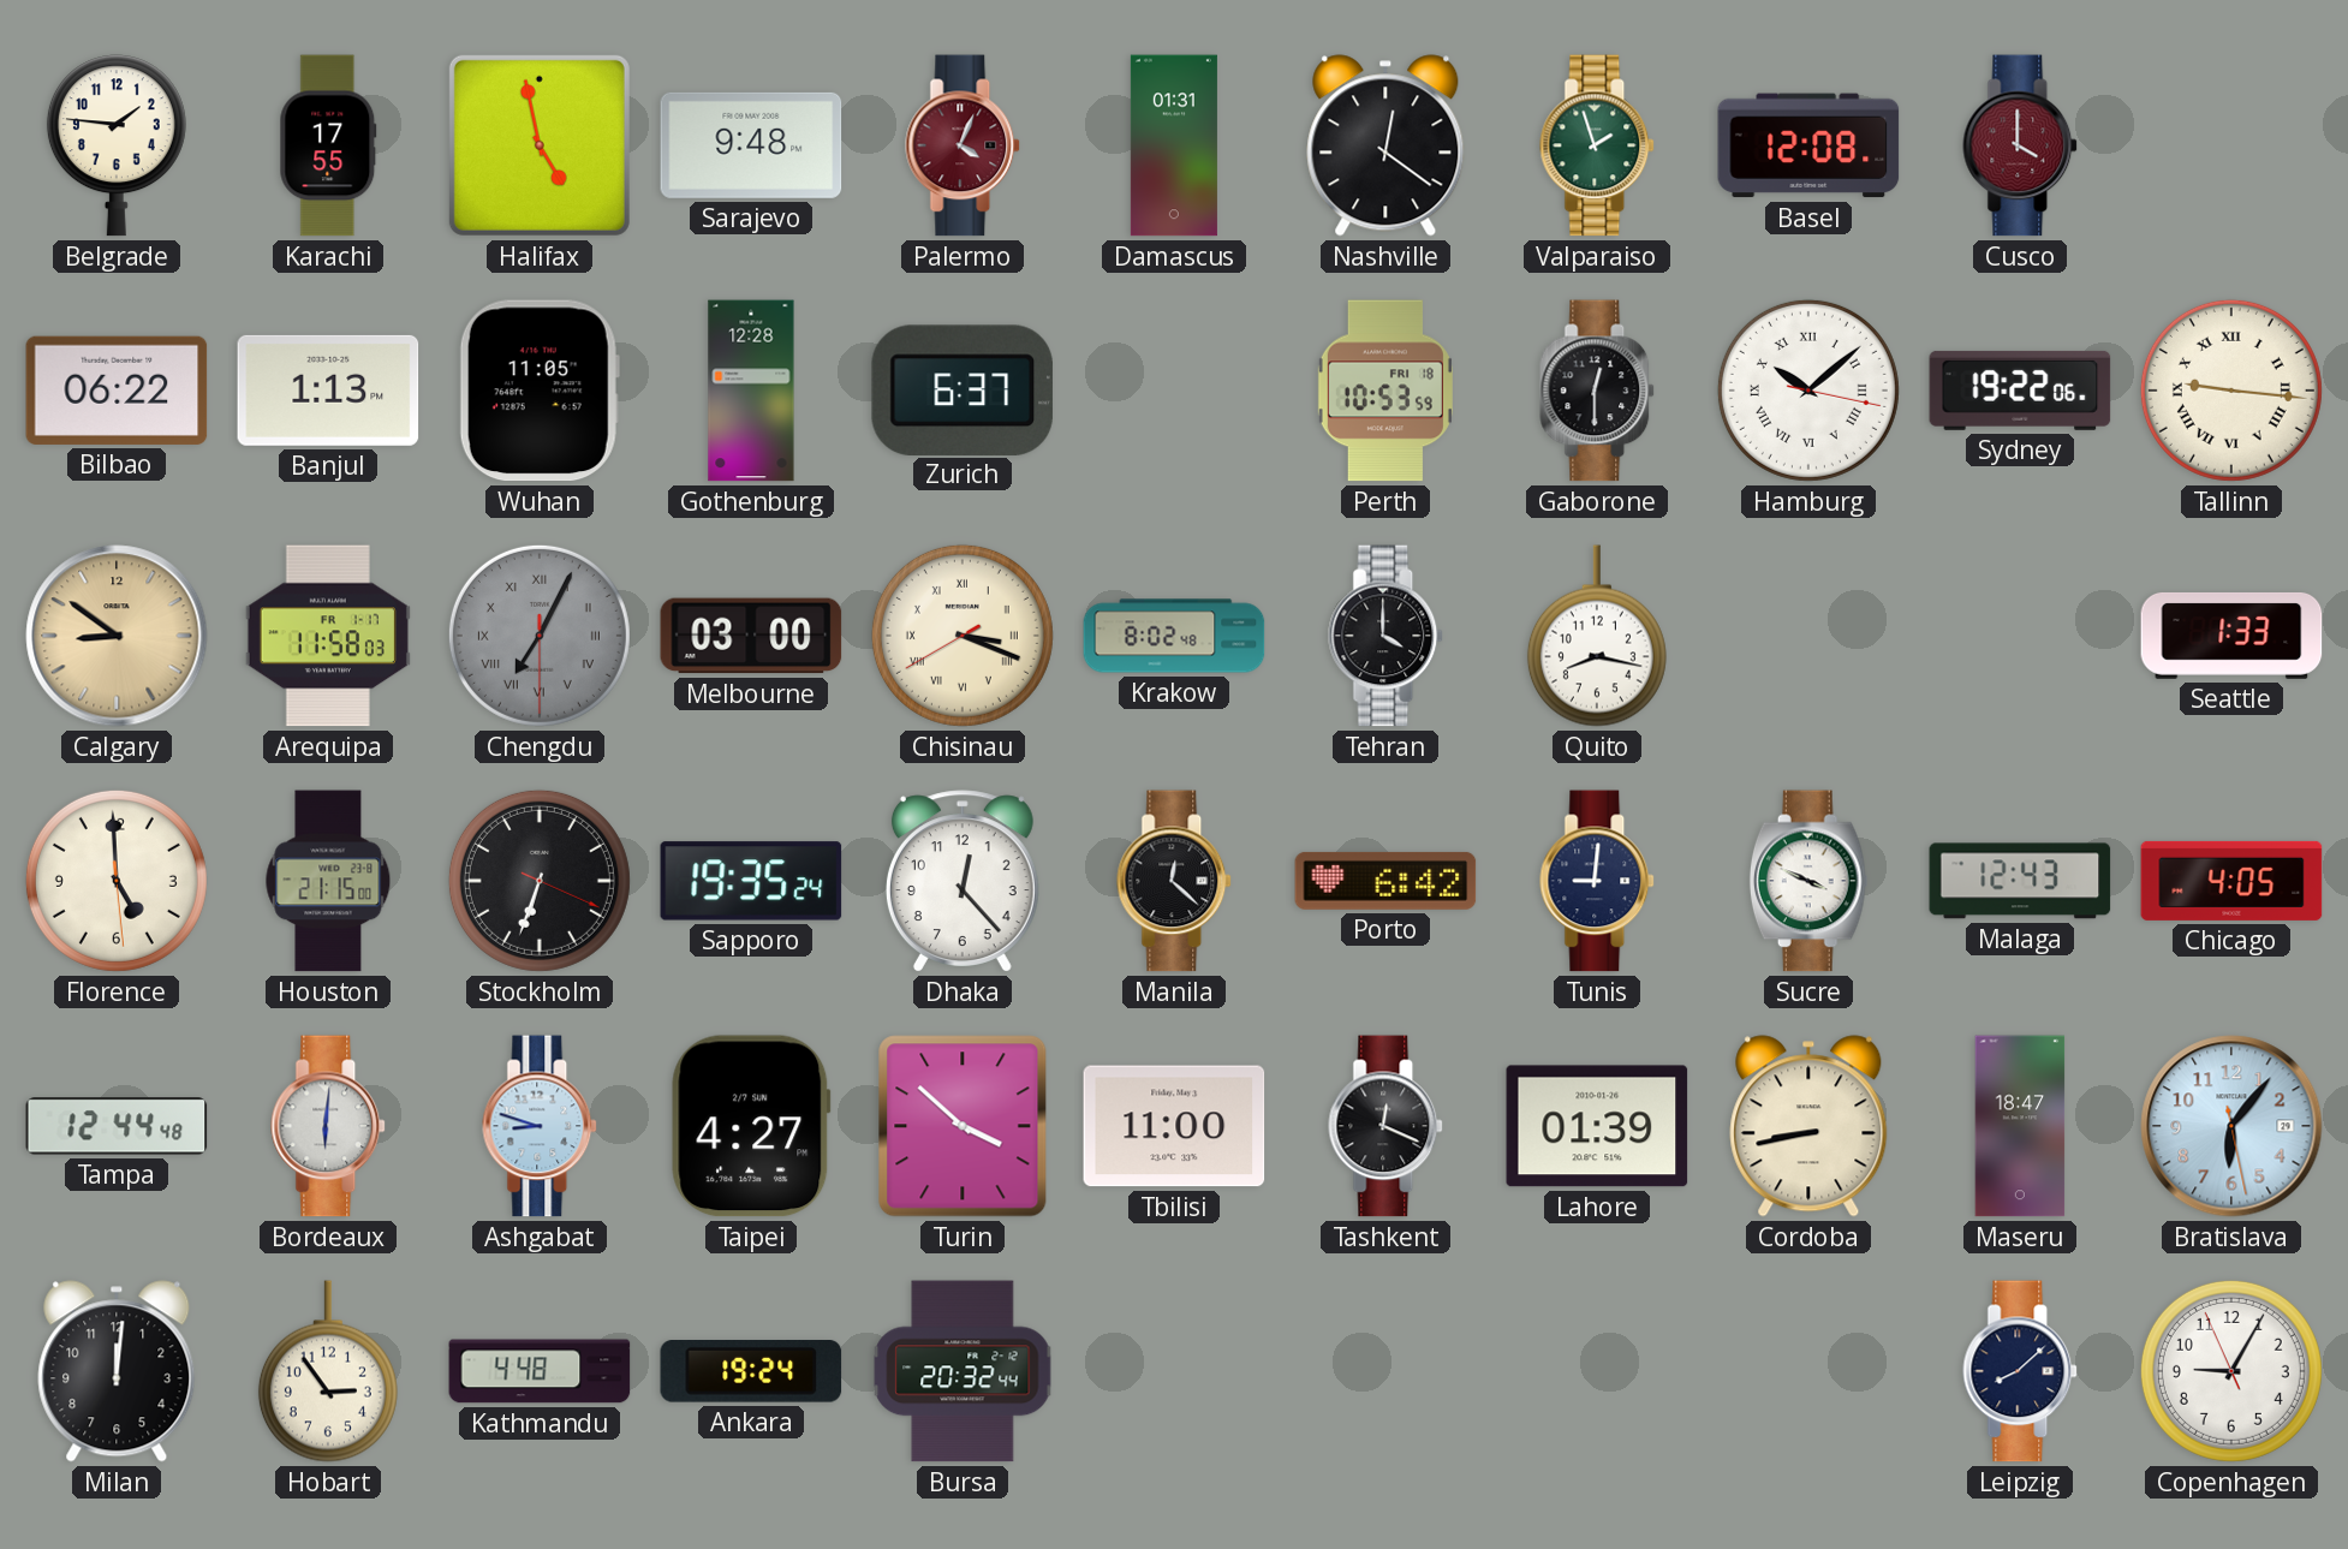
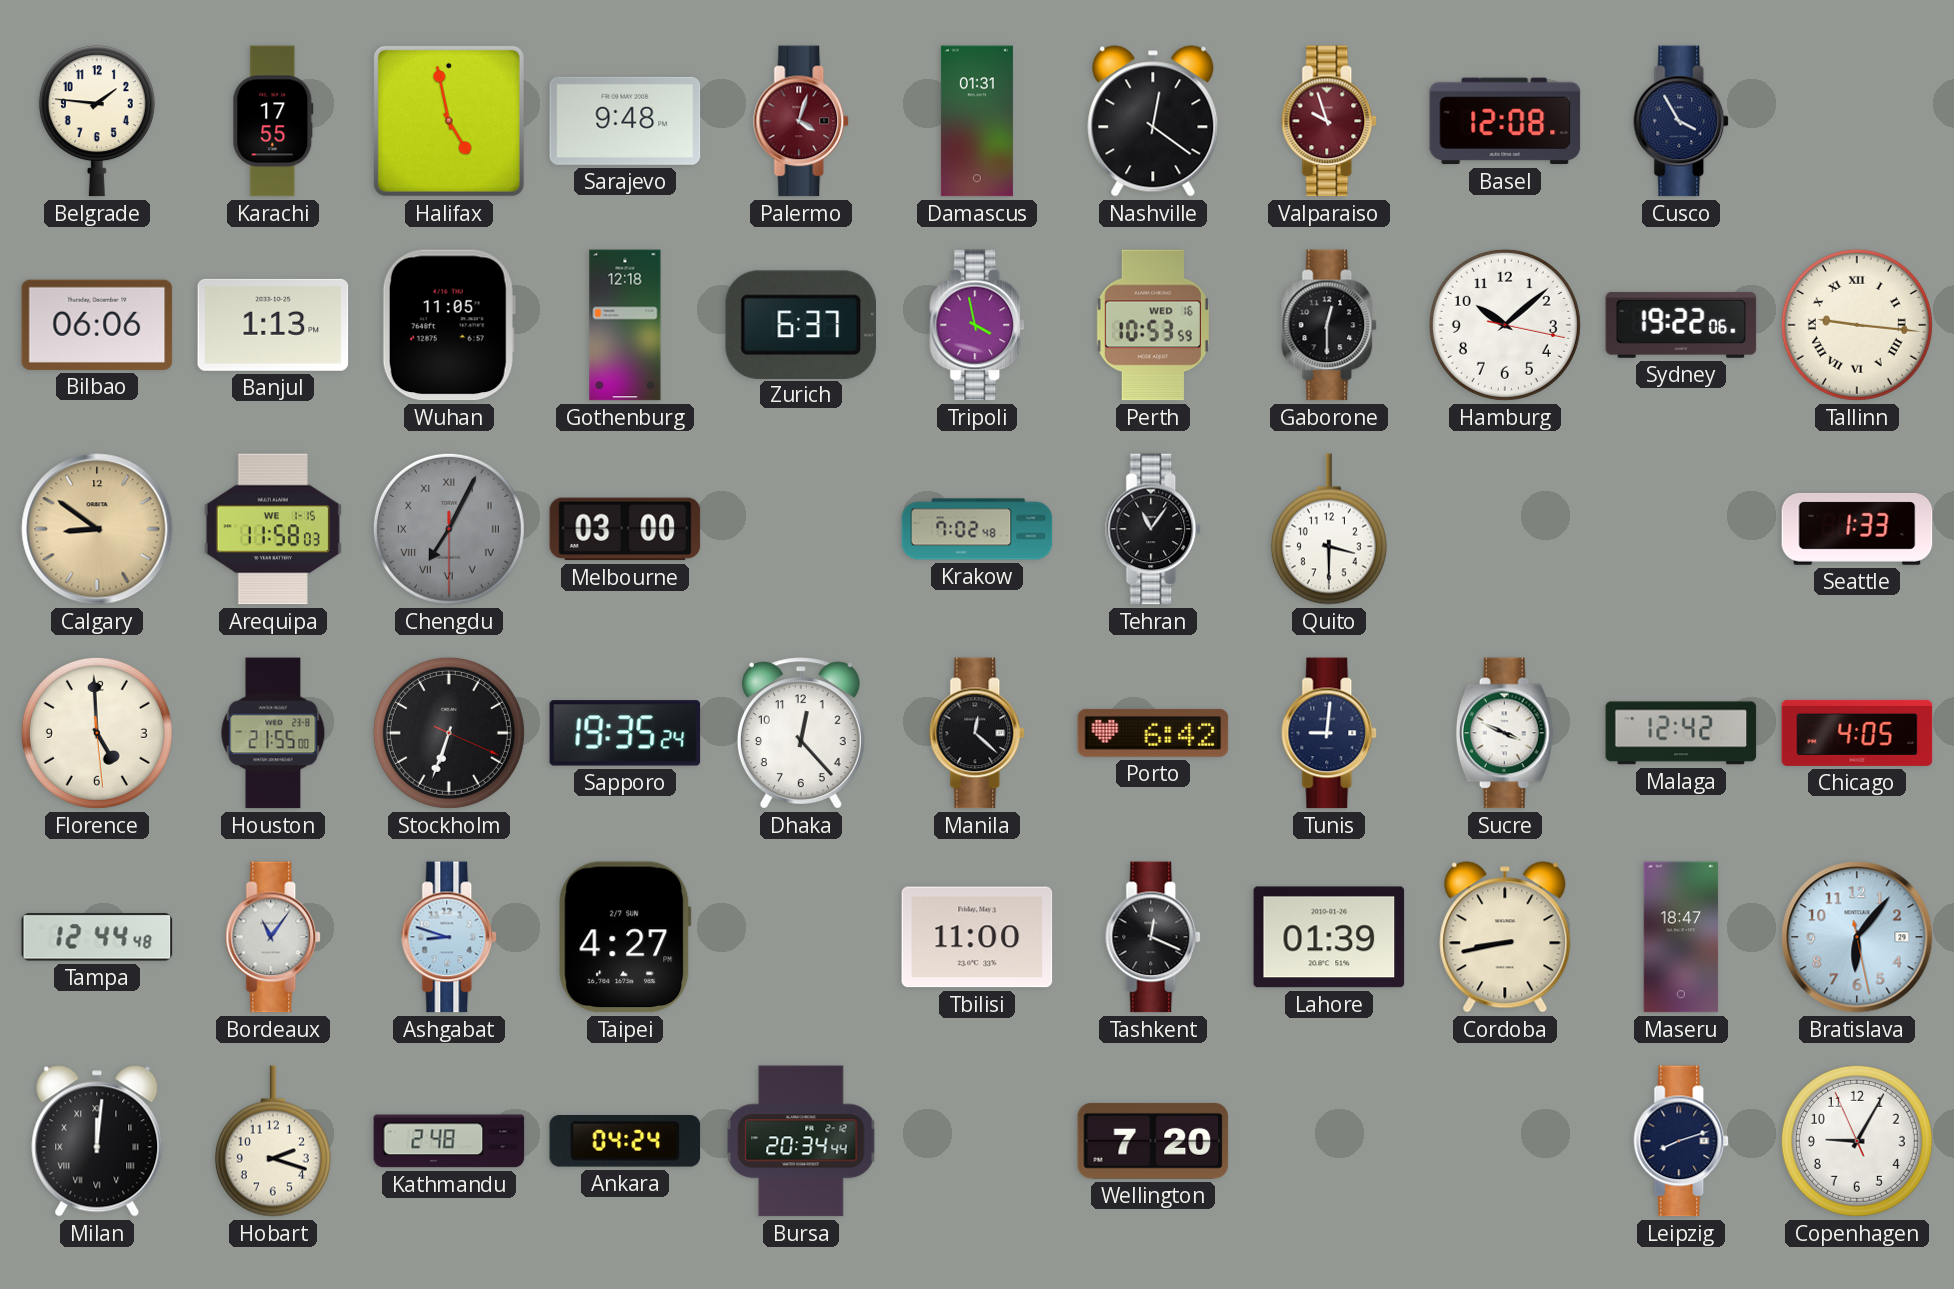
Palermo: 4:04 -> 4:03
Valparaiso: 1:57 -> 9:57
Valparaiso dial: green -> burgundy
Cusco: 4:00 -> 3:55
Cusco dial: burgundy -> navy
Bilbao: 06:22 -> 06:06
Gothenburg: 12:28 -> 12:18
Tripoli: none -> 3:58
Perth date: FRI 18 -> WED 16
Hamburg numerals: Roman -> Arabic
Arequipa date: FR 1-17 -> WE 1-15
Chisinau: 3:18 -> none
Krakow: 8:02 -> 7:02
Tehran: 4:00 -> 11:06
Quito: 8:17 -> 3:30
Houston: 21:15 -> 21:55
Malaga: 12:43 -> 12:42
Bordeaux: 6:01 -> 11:06
Turin: 3:52 -> none
Milan numerals: Arabic -> Roman
Hobart: 2:54 -> 2:18
Kathmandu: 4:48 -> 2:48
Ankara: 19:24 -> 04:24
Bursa: 20:32 -> 20:34
Wellington: none -> 7:20
Leipzig: 8:08 -> 8:12
